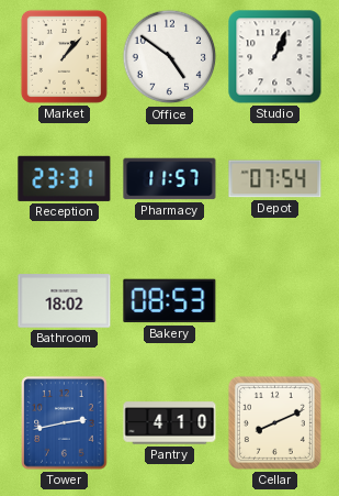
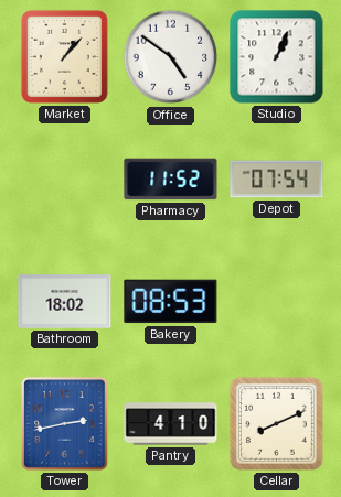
Reception: 23:31 -> none
Pharmacy: 11:57 -> 11:52
